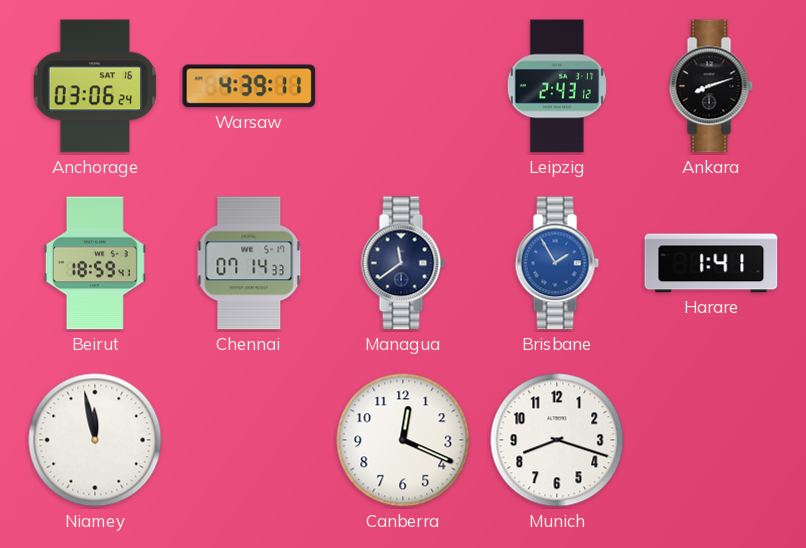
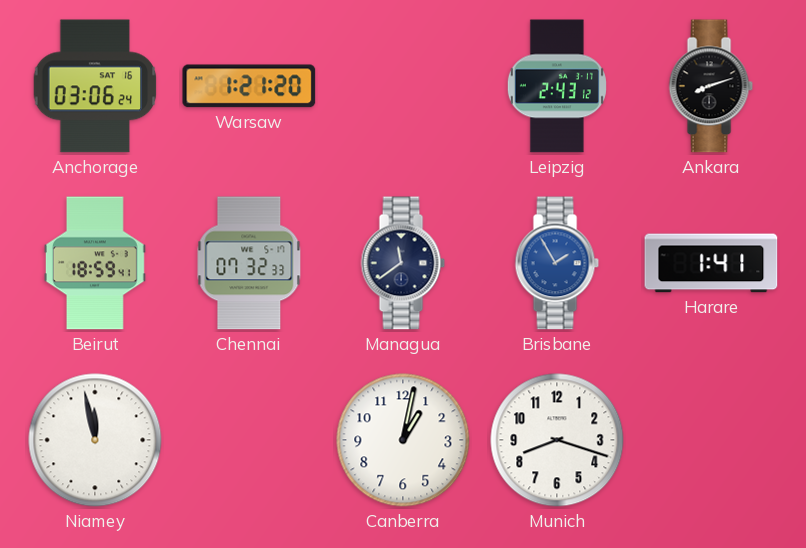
Warsaw: 4:39 -> 1:21
Chennai: 07:14 -> 07:32
Canberra: 12:19 -> 1:02
